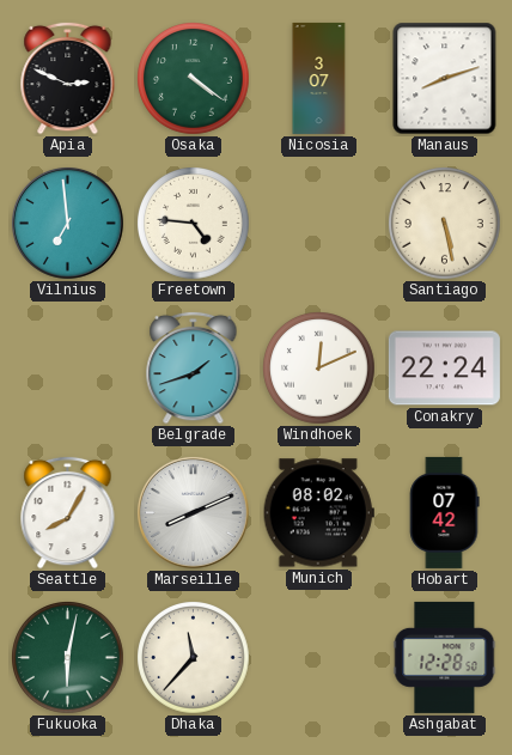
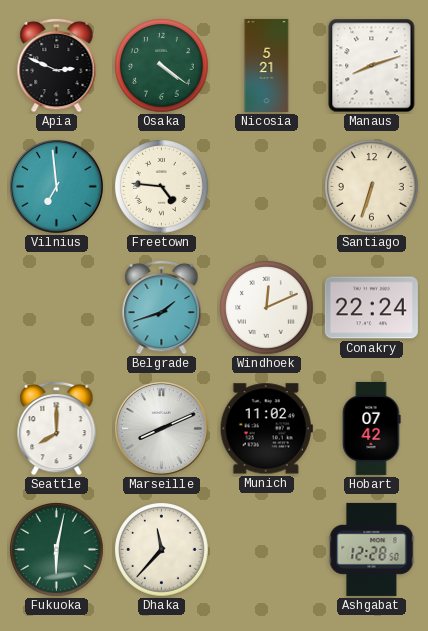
Nicosia: 3:07 -> 5:21
Santiago: 5:28 -> 6:33
Seattle: 8:05 -> 8:00
Munich: 08:02 -> 11:02
